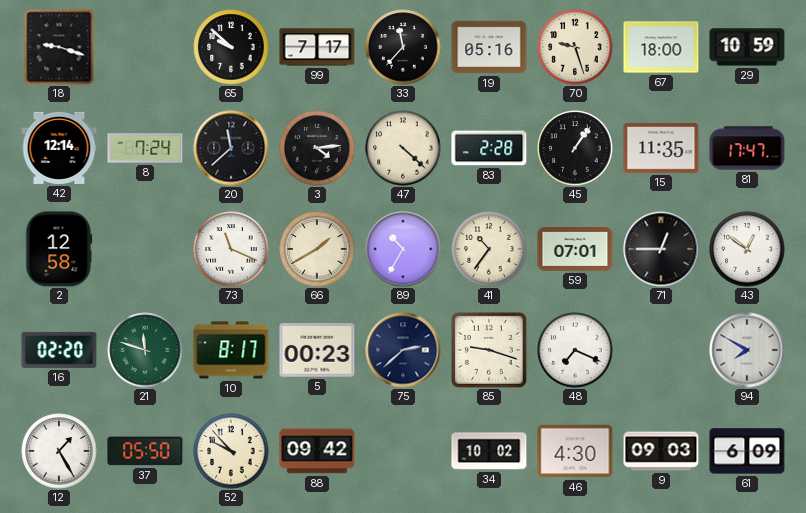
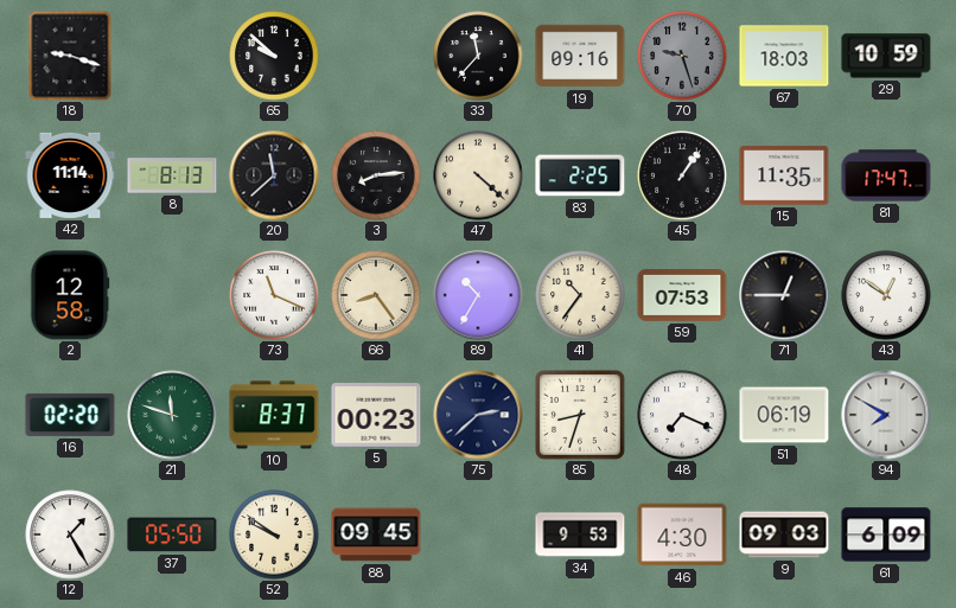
99: 7:17 -> none
19: 05:16 -> 09:16
70 dial: cream -> grey
67: 18:00 -> 18:03
42: 12:14 -> 11:14
8: 7:24 -> 8:13
3: 4:14 -> 8:14
83: 2:28 -> 2:25
66: 1:40 -> 8:24
59: 07:01 -> 07:53
10: 8:17 -> 8:37
85: 9:18 -> 8:33
51: none -> 06:19
52: 9:53 -> 9:51
88: 09:42 -> 09:45
34: 10:02 -> 9:53
